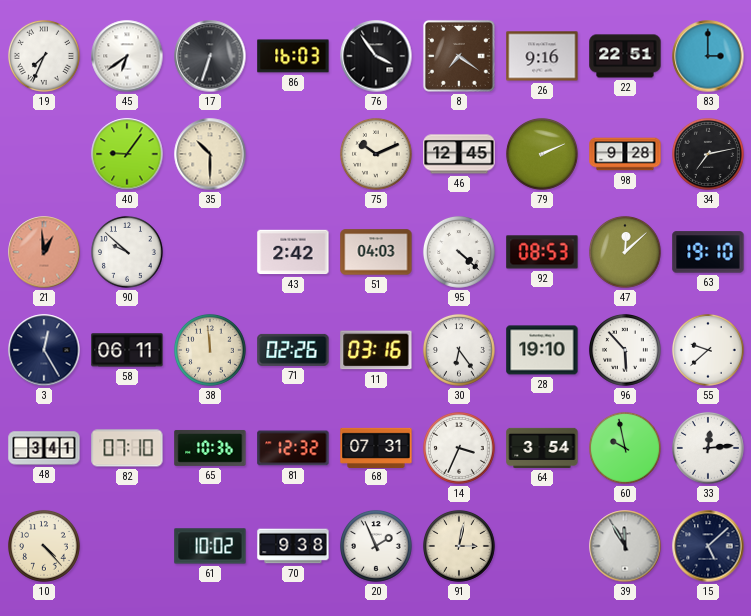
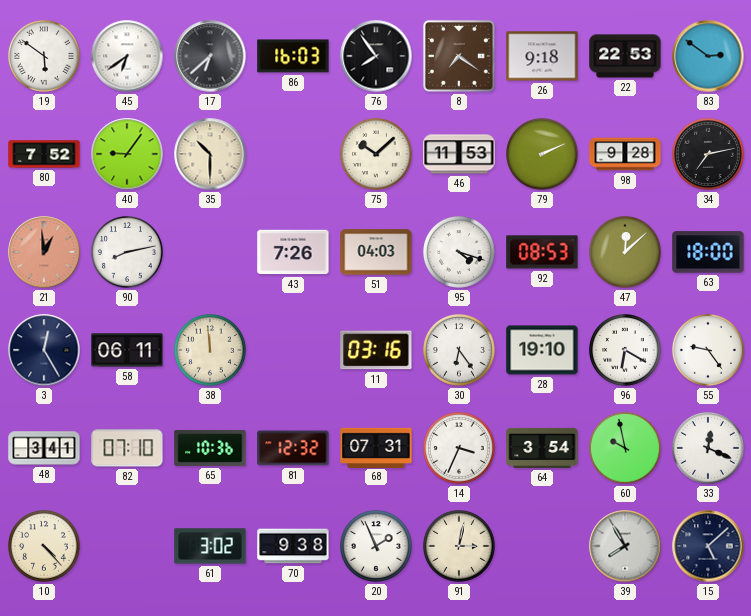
19: 7:34 -> 5:51
17: 6:33 -> 6:38
76: 3:54 -> 7:54
26: 9:16 -> 9:18
22: 22:51 -> 22:53
83: 3:00 -> 2:51
80: none -> 7:52
75: 10:11 -> 10:08
46: 12:45 -> 11:53
90: 9:52 -> 8:13
43: 2:42 -> 7:26
95: 4:22 -> 4:18
63: 19:10 -> 18:00
71: 02:26 -> none
96: 5:53 -> 6:20
55: 9:38 -> 9:24
33: 12:14 -> 12:19
61: 10:02 -> 3:02
39: 11:55 -> 7:55
